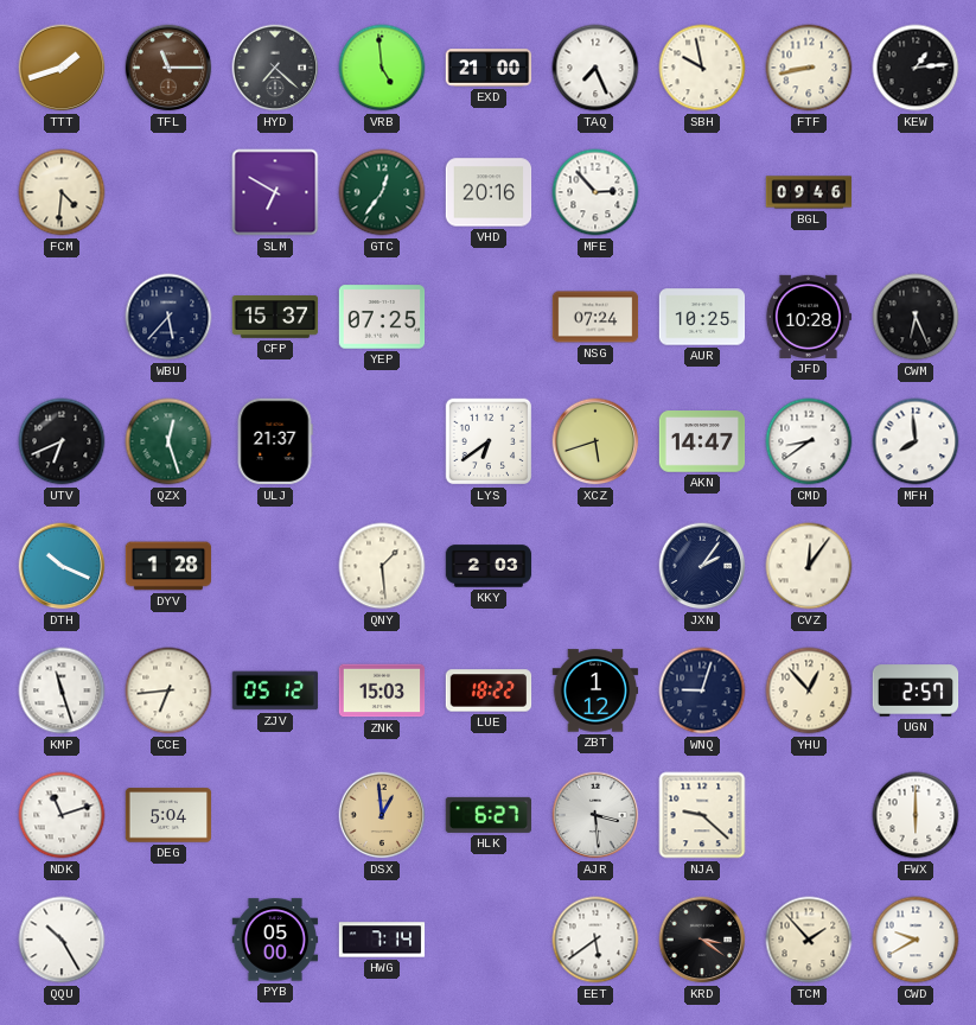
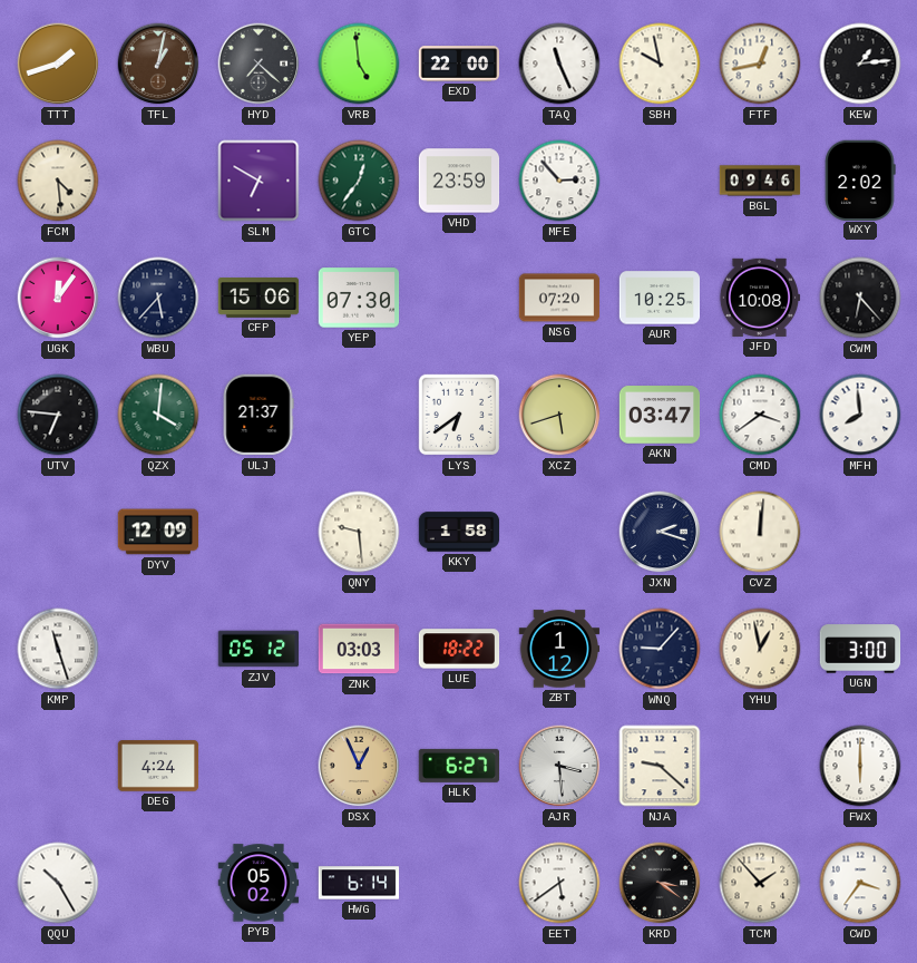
TFL: 11:15 -> 1:02
EXD: 21:00 -> 22:00
TAQ: 7:26 -> 11:26
FTF: 8:43 -> 12:43
FCM: 4:31 -> 4:29
VHD: 20:16 -> 23:59
WXY: none -> 2:02
UGK: none -> 12:06
CFP: 15:37 -> 15:06
YEP: 07:25 -> 07:30
NSG: 07:24 -> 07:20
JFD: 10:28 -> 10:08
CWM: 6:26 -> 6:23
UTV: 6:41 -> 6:46
QZX: 12:27 -> 4:01
AKN: 14:47 -> 03:47
CMD: 8:39 -> 3:39
DTH: 10:19 -> none
DYV: 1:28 -> 12:09
QNY: 1:29 -> 9:29
KKY: 2:03 -> 1:58
JXN: 2:06 -> 2:18
CVZ: 12:06 -> 12:01
CCE: 6:44 -> none
ZNK: 15:03 -> 03:03
WNQ: 9:03 -> 9:07
YHU: 12:53 -> 12:58
UGN: 2:57 -> 3:00
NDK: 11:12 -> none
DEG: 5:04 -> 4:24
DSX: 12:59 -> 12:56
PYB: 05:00 -> 05:02
HWG: 7:14 -> 6:14
CWD: 9:40 -> 3:36
